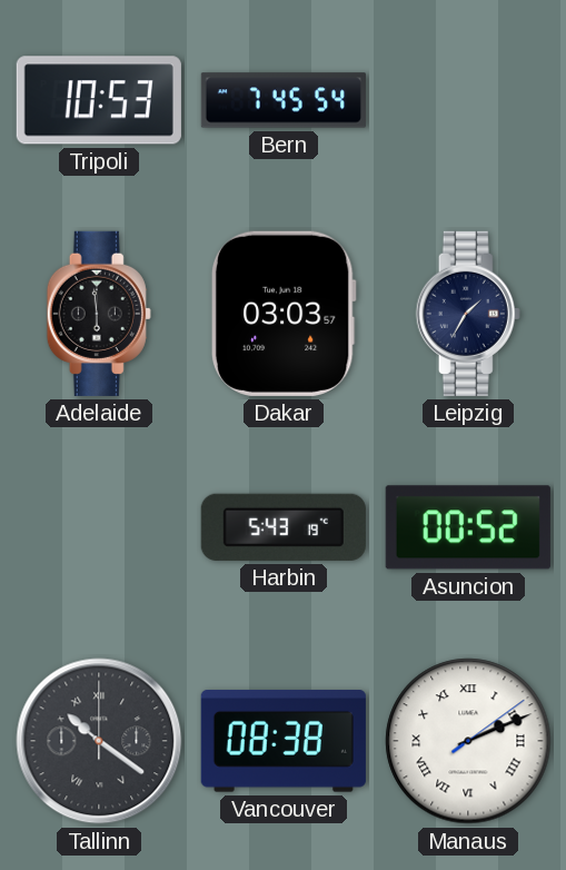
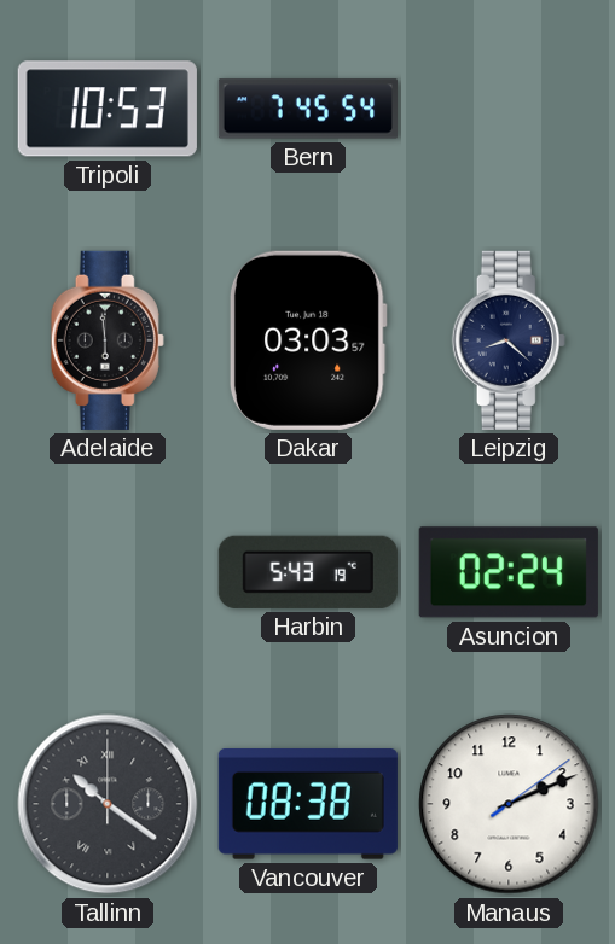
Leipzig: 1:35 -> 8:22
Asuncion: 00:52 -> 02:24
Manaus numerals: Roman -> Arabic
